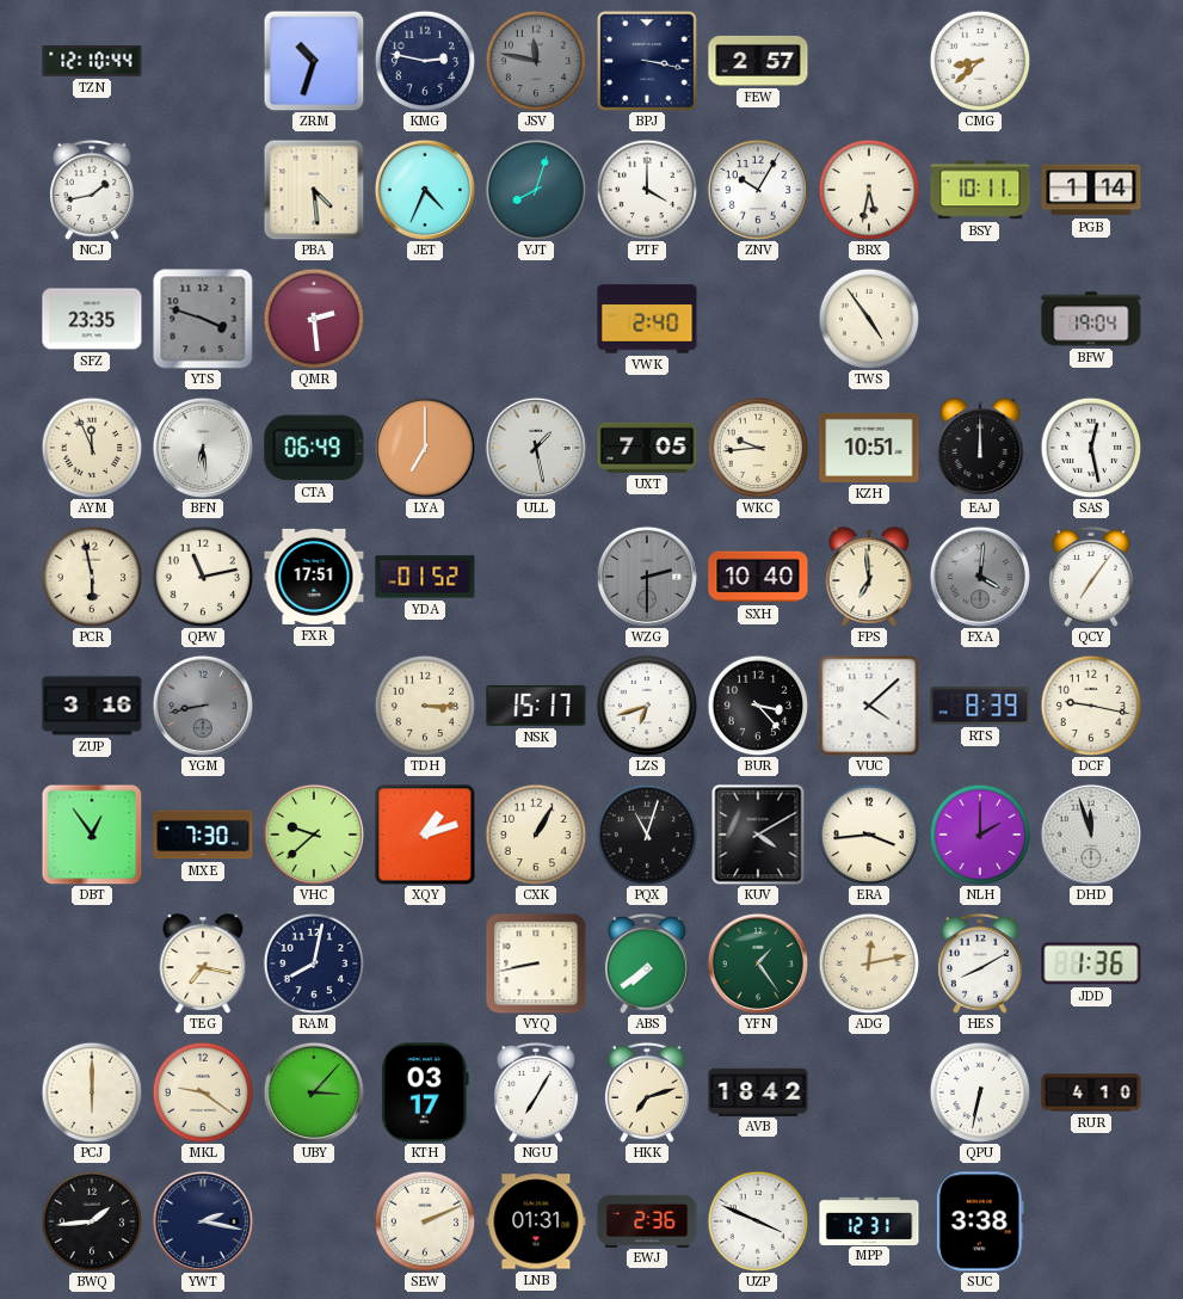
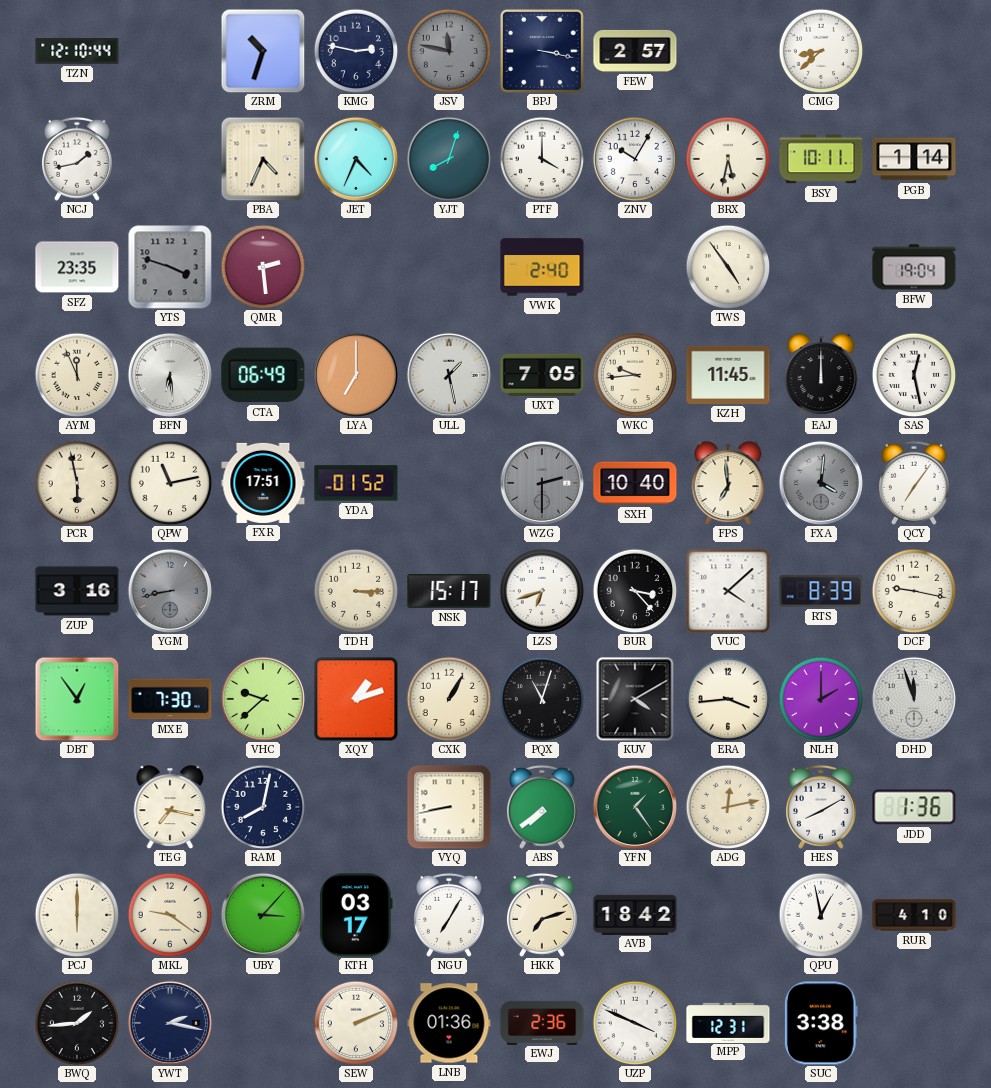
PBA: 4:29 -> 4:34
KZH: 10:51 -> 11:45
QPU: 6:32 -> 12:58
LNB: 01:31 -> 01:36
